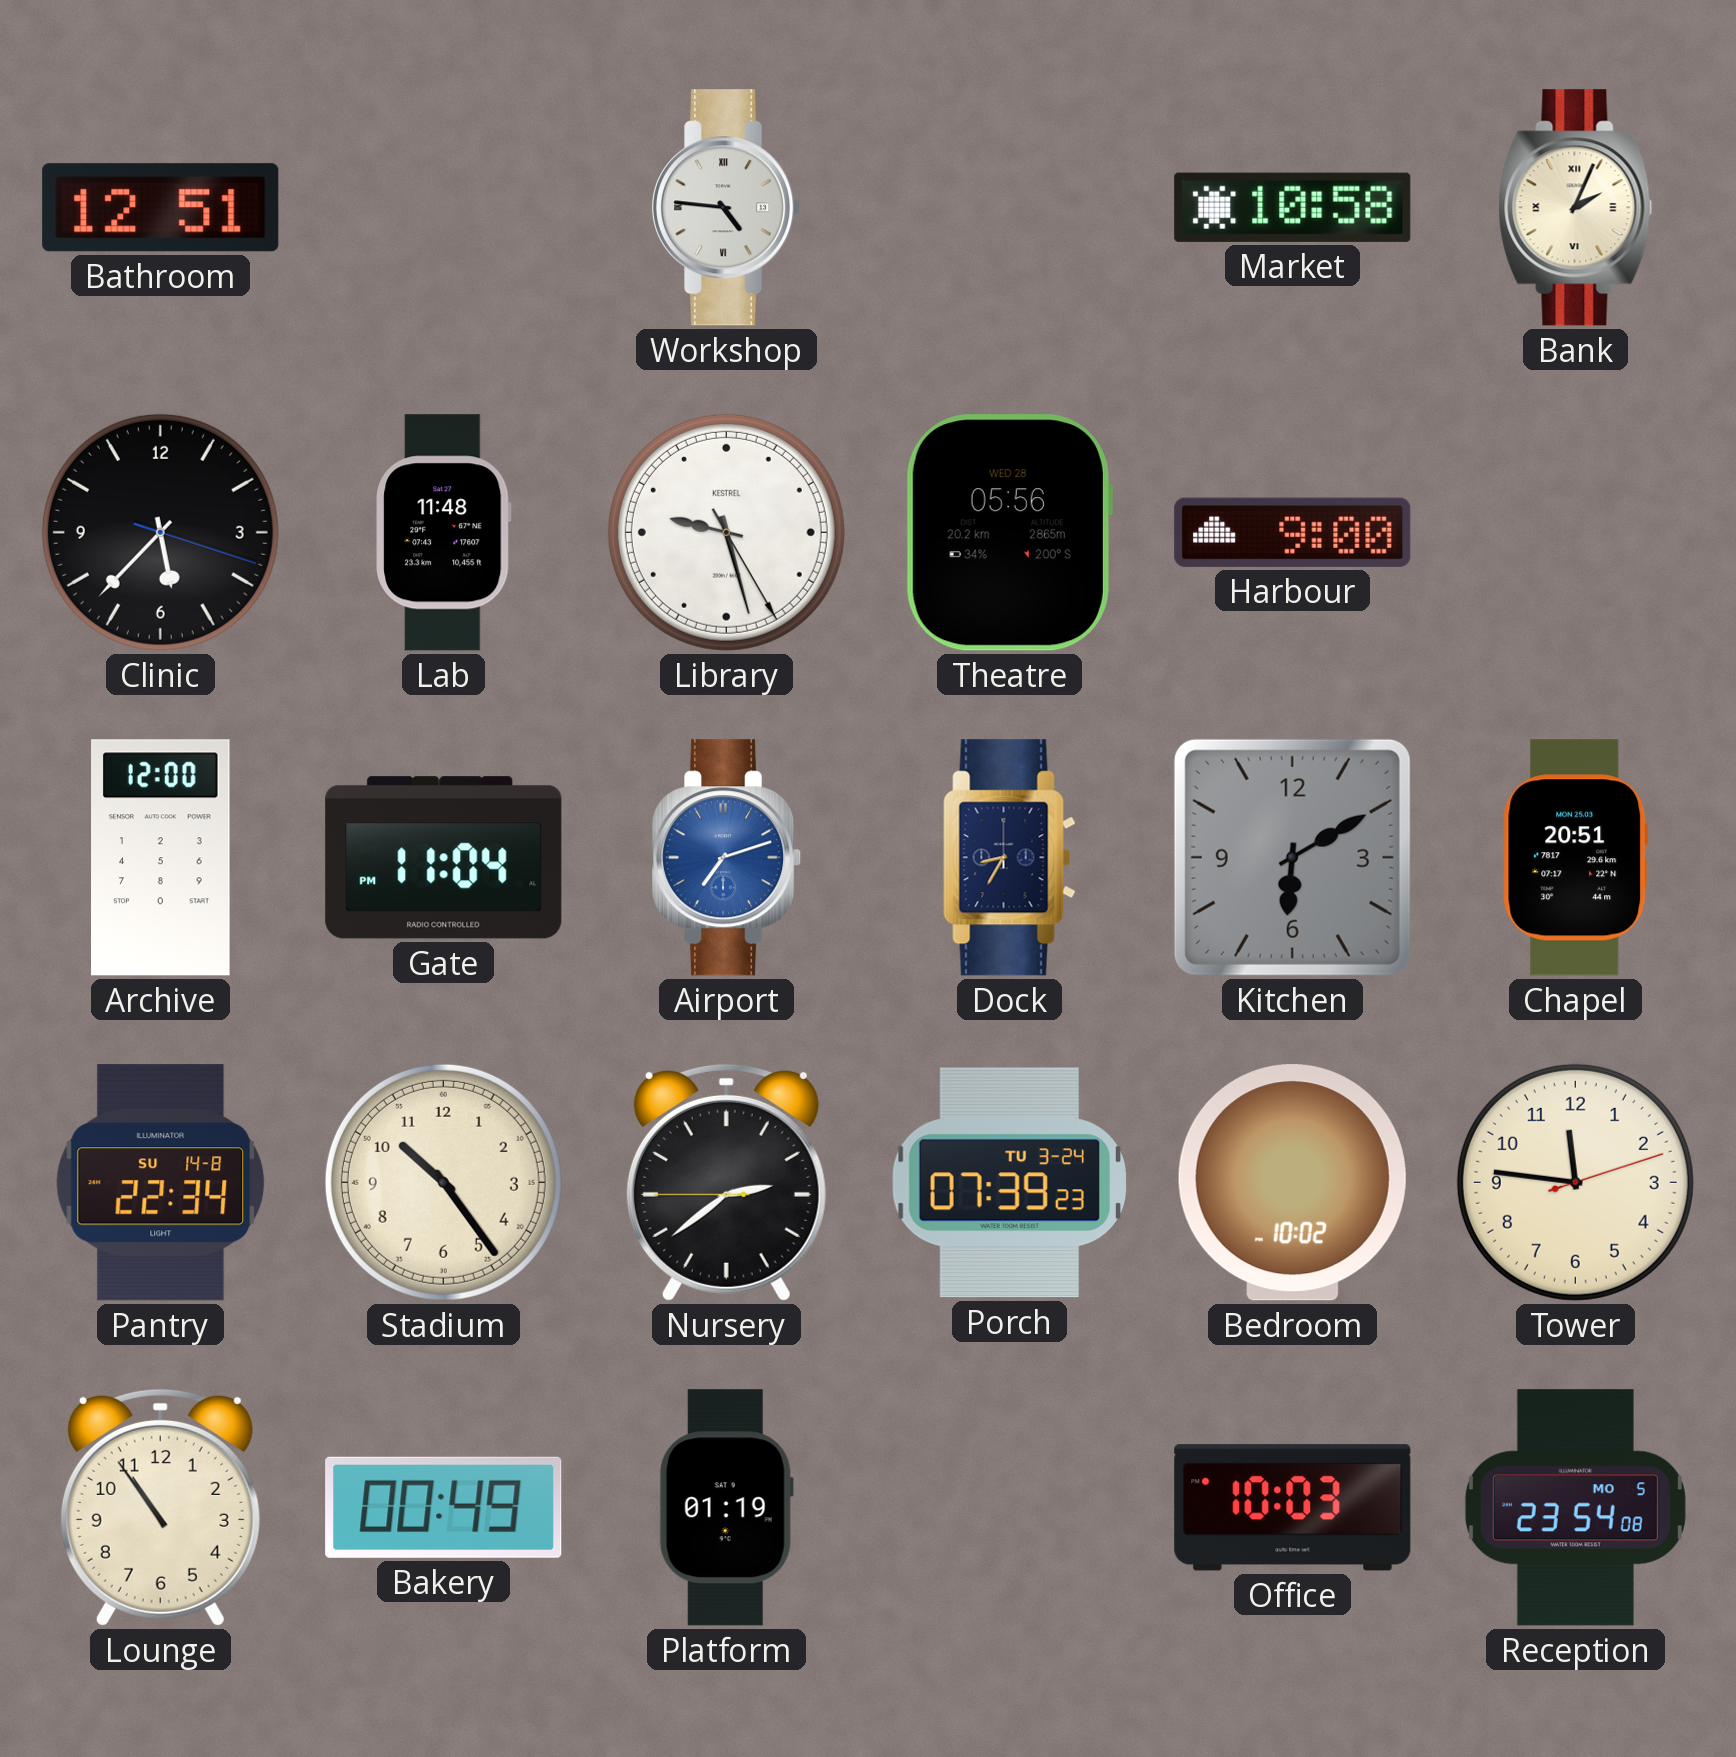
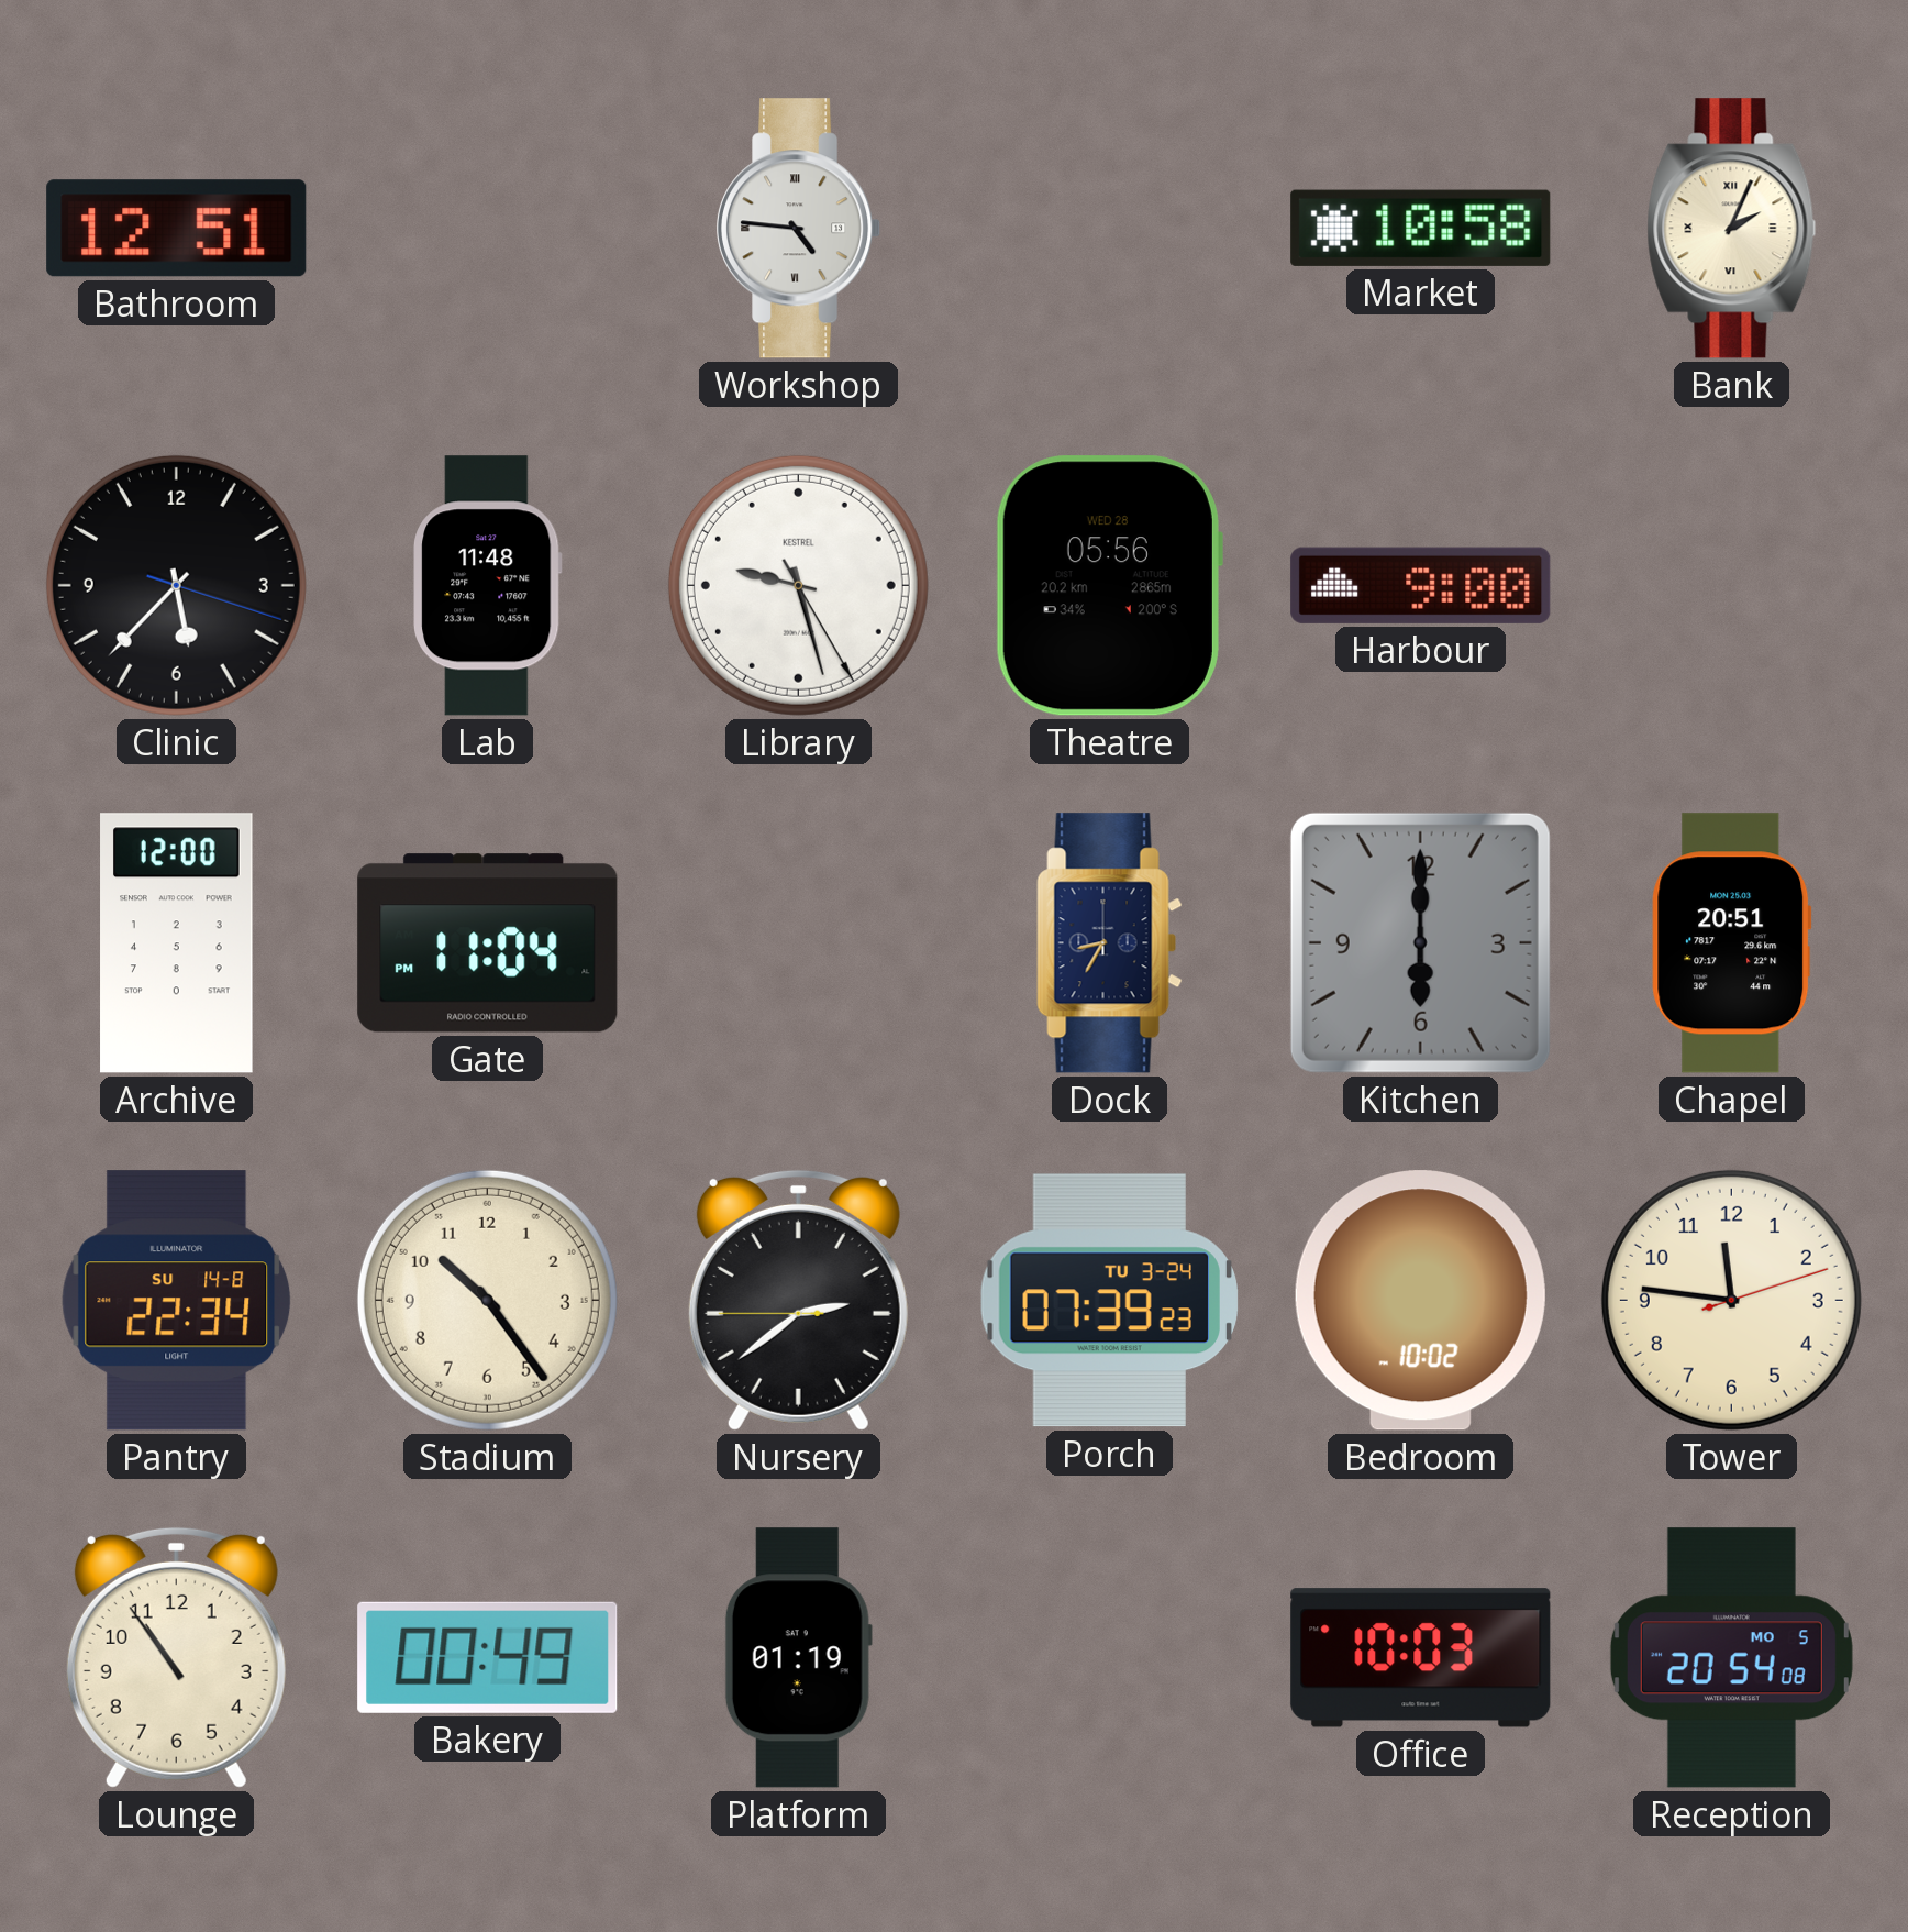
Airport: 7:12 -> none
Kitchen: 6:10 -> 6:00
Reception: 23:54 -> 20:54
